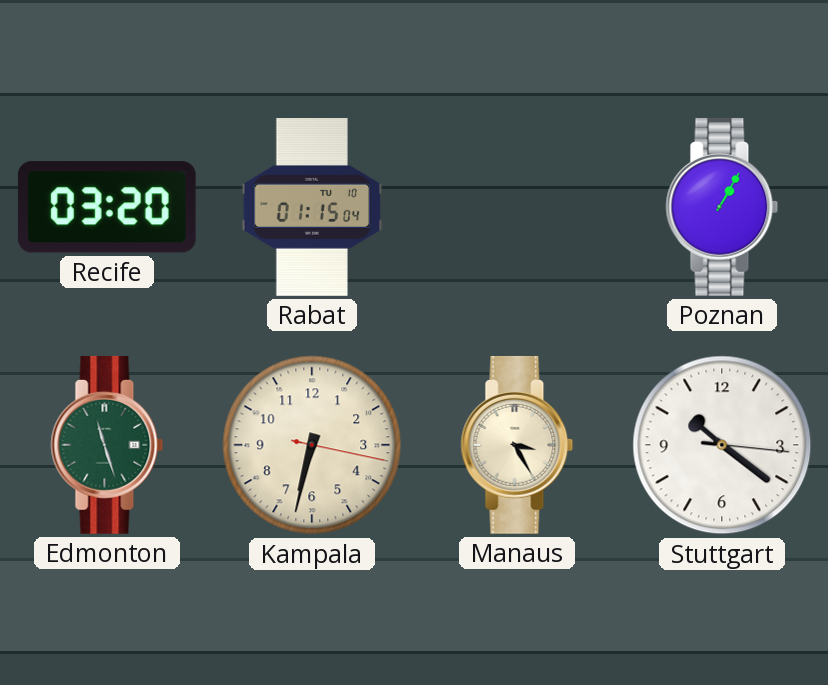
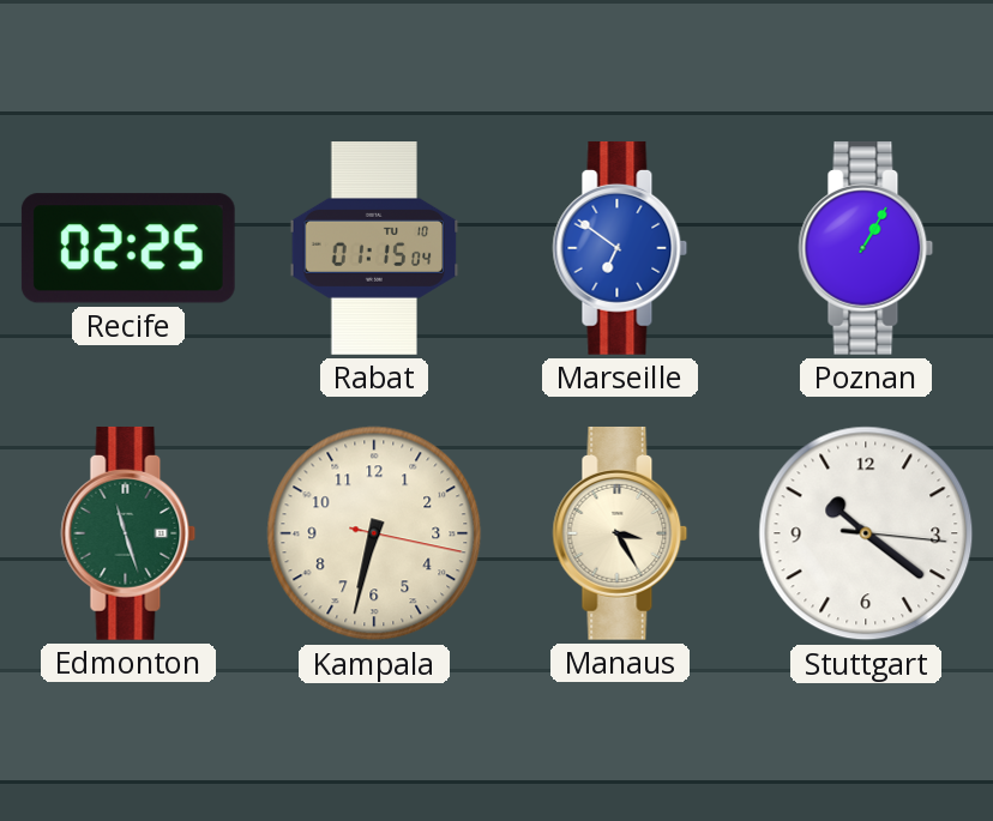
Recife: 03:20 -> 02:25
Marseille: none -> 6:51
